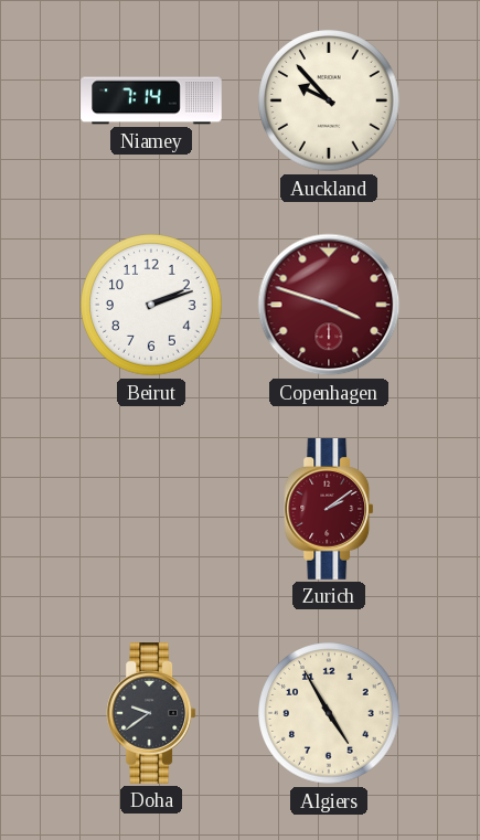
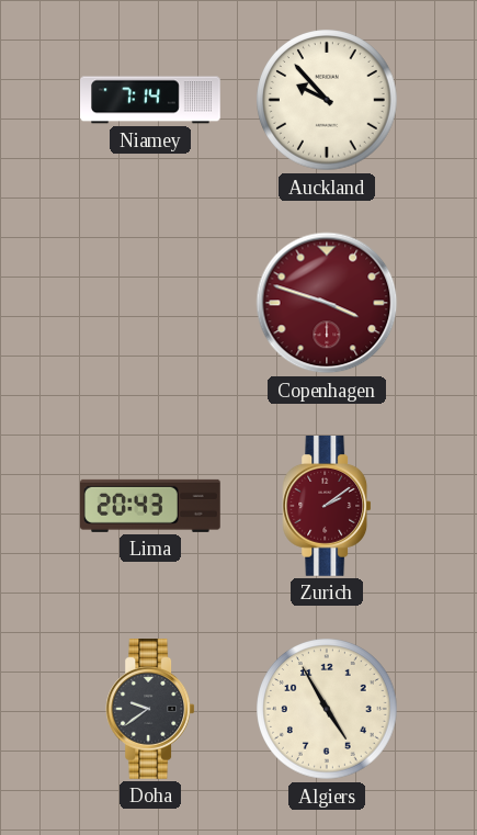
Beirut: 2:12 -> none
Lima: none -> 20:43
